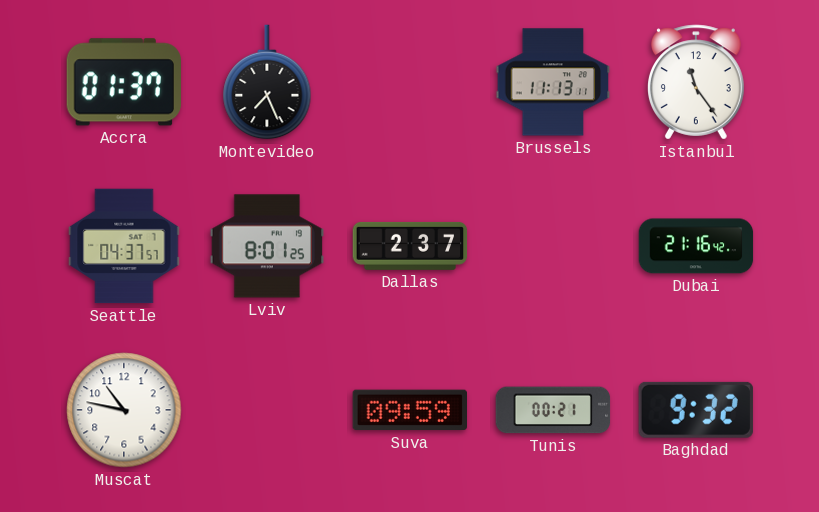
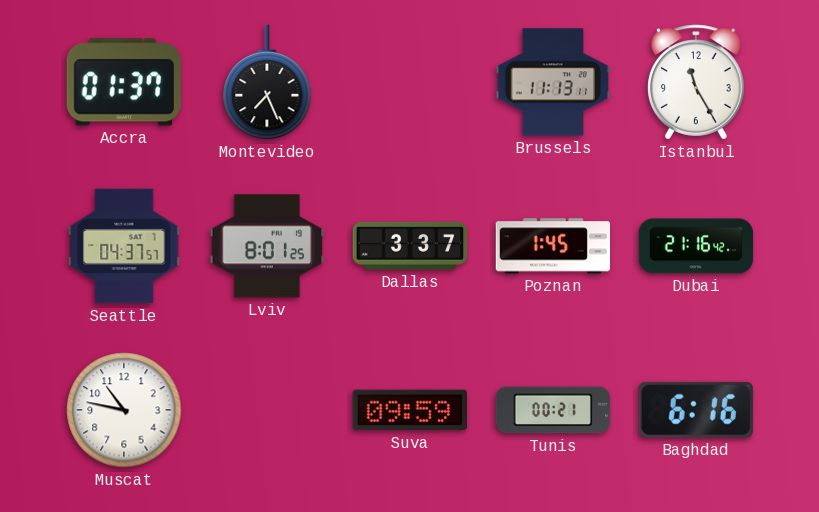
Istanbul: 11:24 -> 11:25
Dallas: 2:37 -> 3:37
Poznan: none -> 1:45
Baghdad: 9:32 -> 6:16
